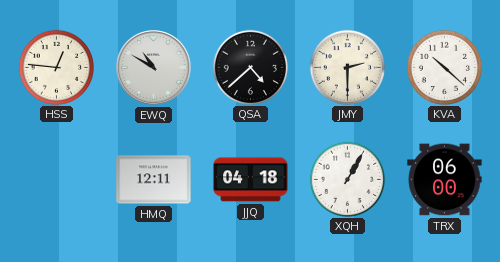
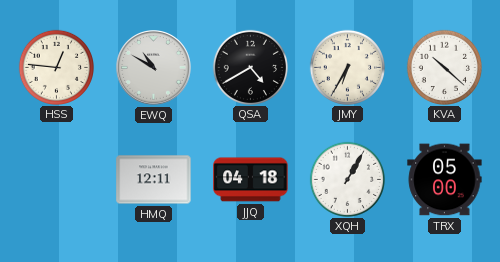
QSA: 4:38 -> 4:40
JMY: 2:30 -> 6:35
TRX: 06:00 -> 05:00
